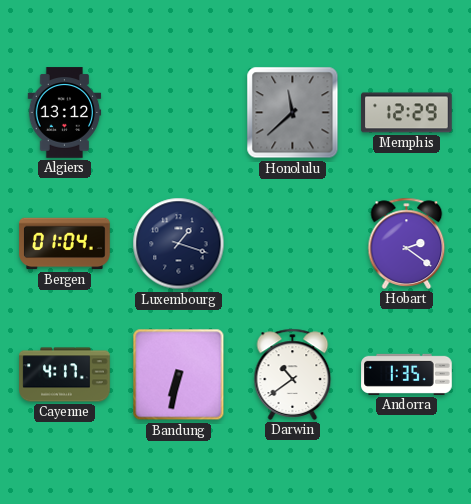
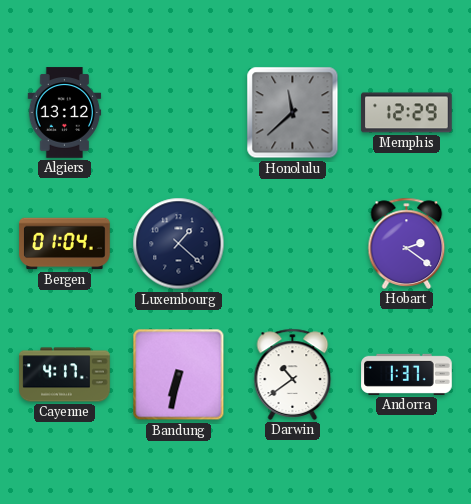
Luxembourg: 1:18 -> 1:22
Andorra: 1:35 -> 1:37
